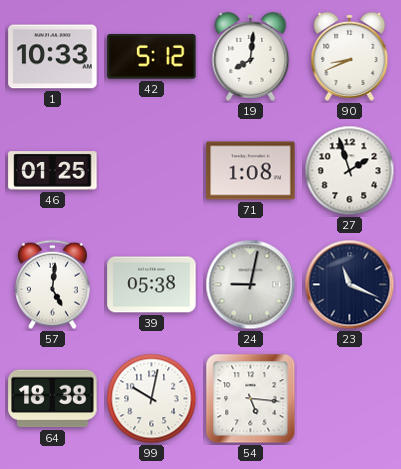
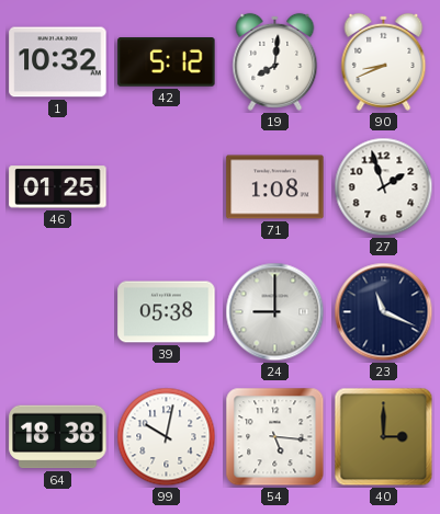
1: 10:33 -> 10:32
57: 5:01 -> none
24: 9:02 -> 9:00
40: none -> 3:00
